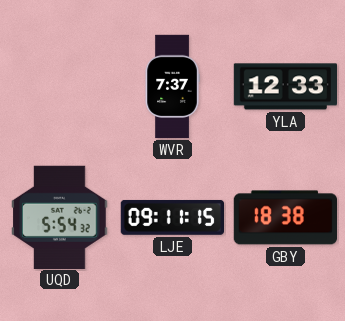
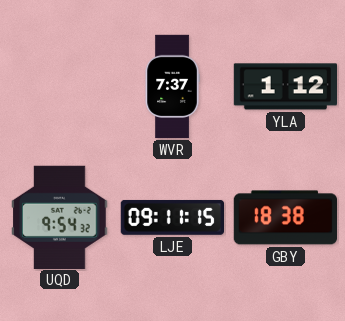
YLA: 12:33 -> 1:12
UQD: 5:54 -> 9:54
